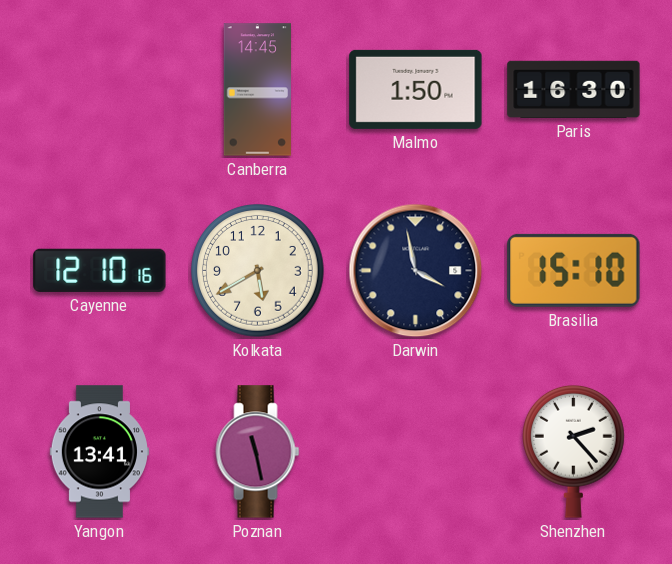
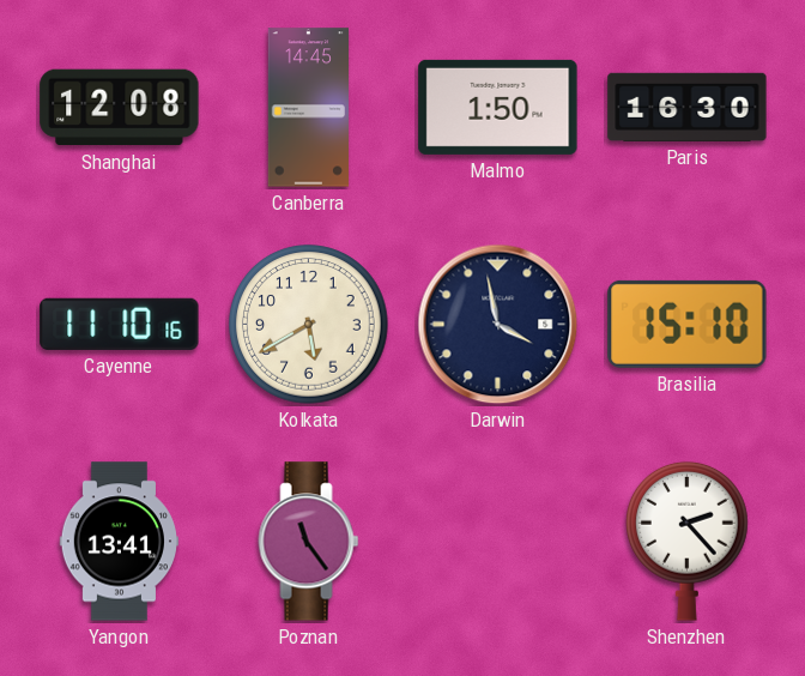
Shanghai: none -> 12:08
Cayenne: 12:10 -> 11:10
Poznan: 11:28 -> 11:24
